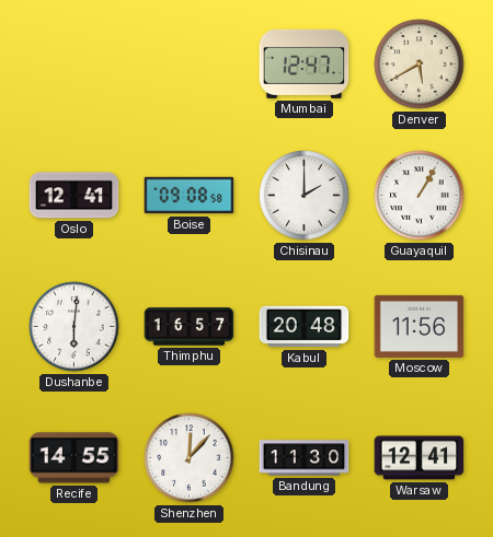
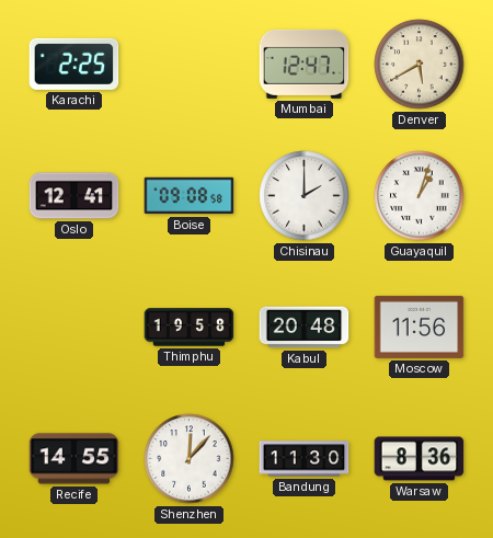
Karachi: none -> 2:25
Guayaquil: 1:05 -> 1:03
Dushanbe: 6:01 -> none
Thimphu: 16:57 -> 19:58
Warsaw: 12:41 -> 8:36
